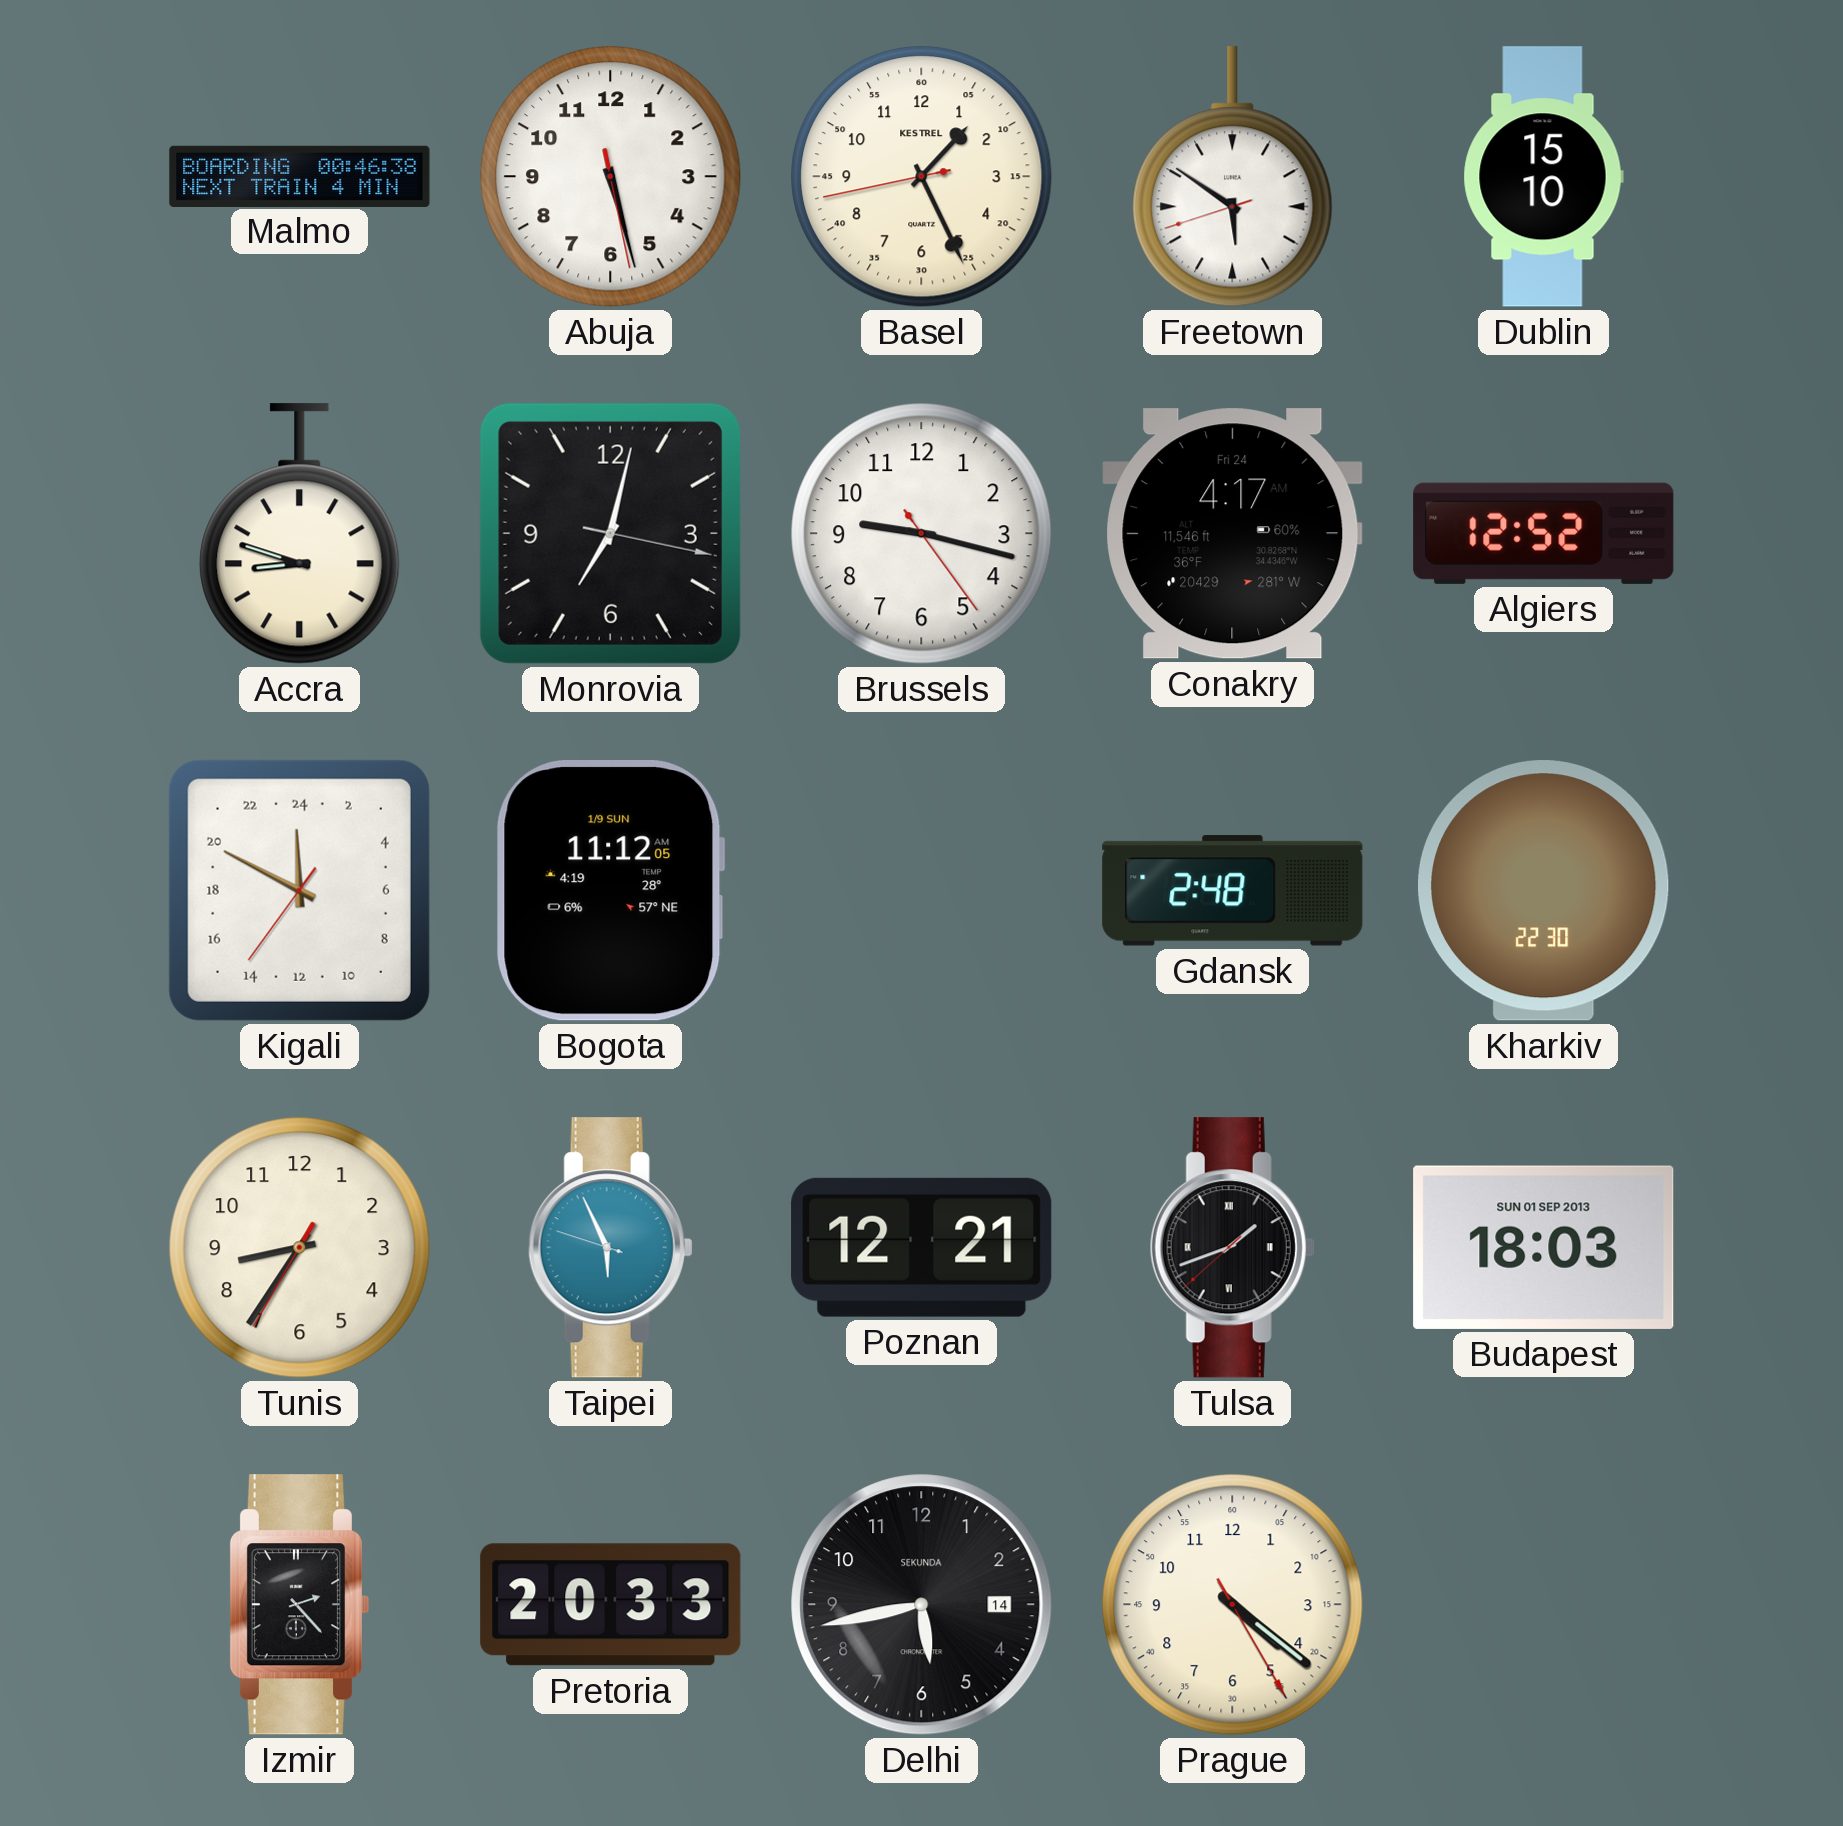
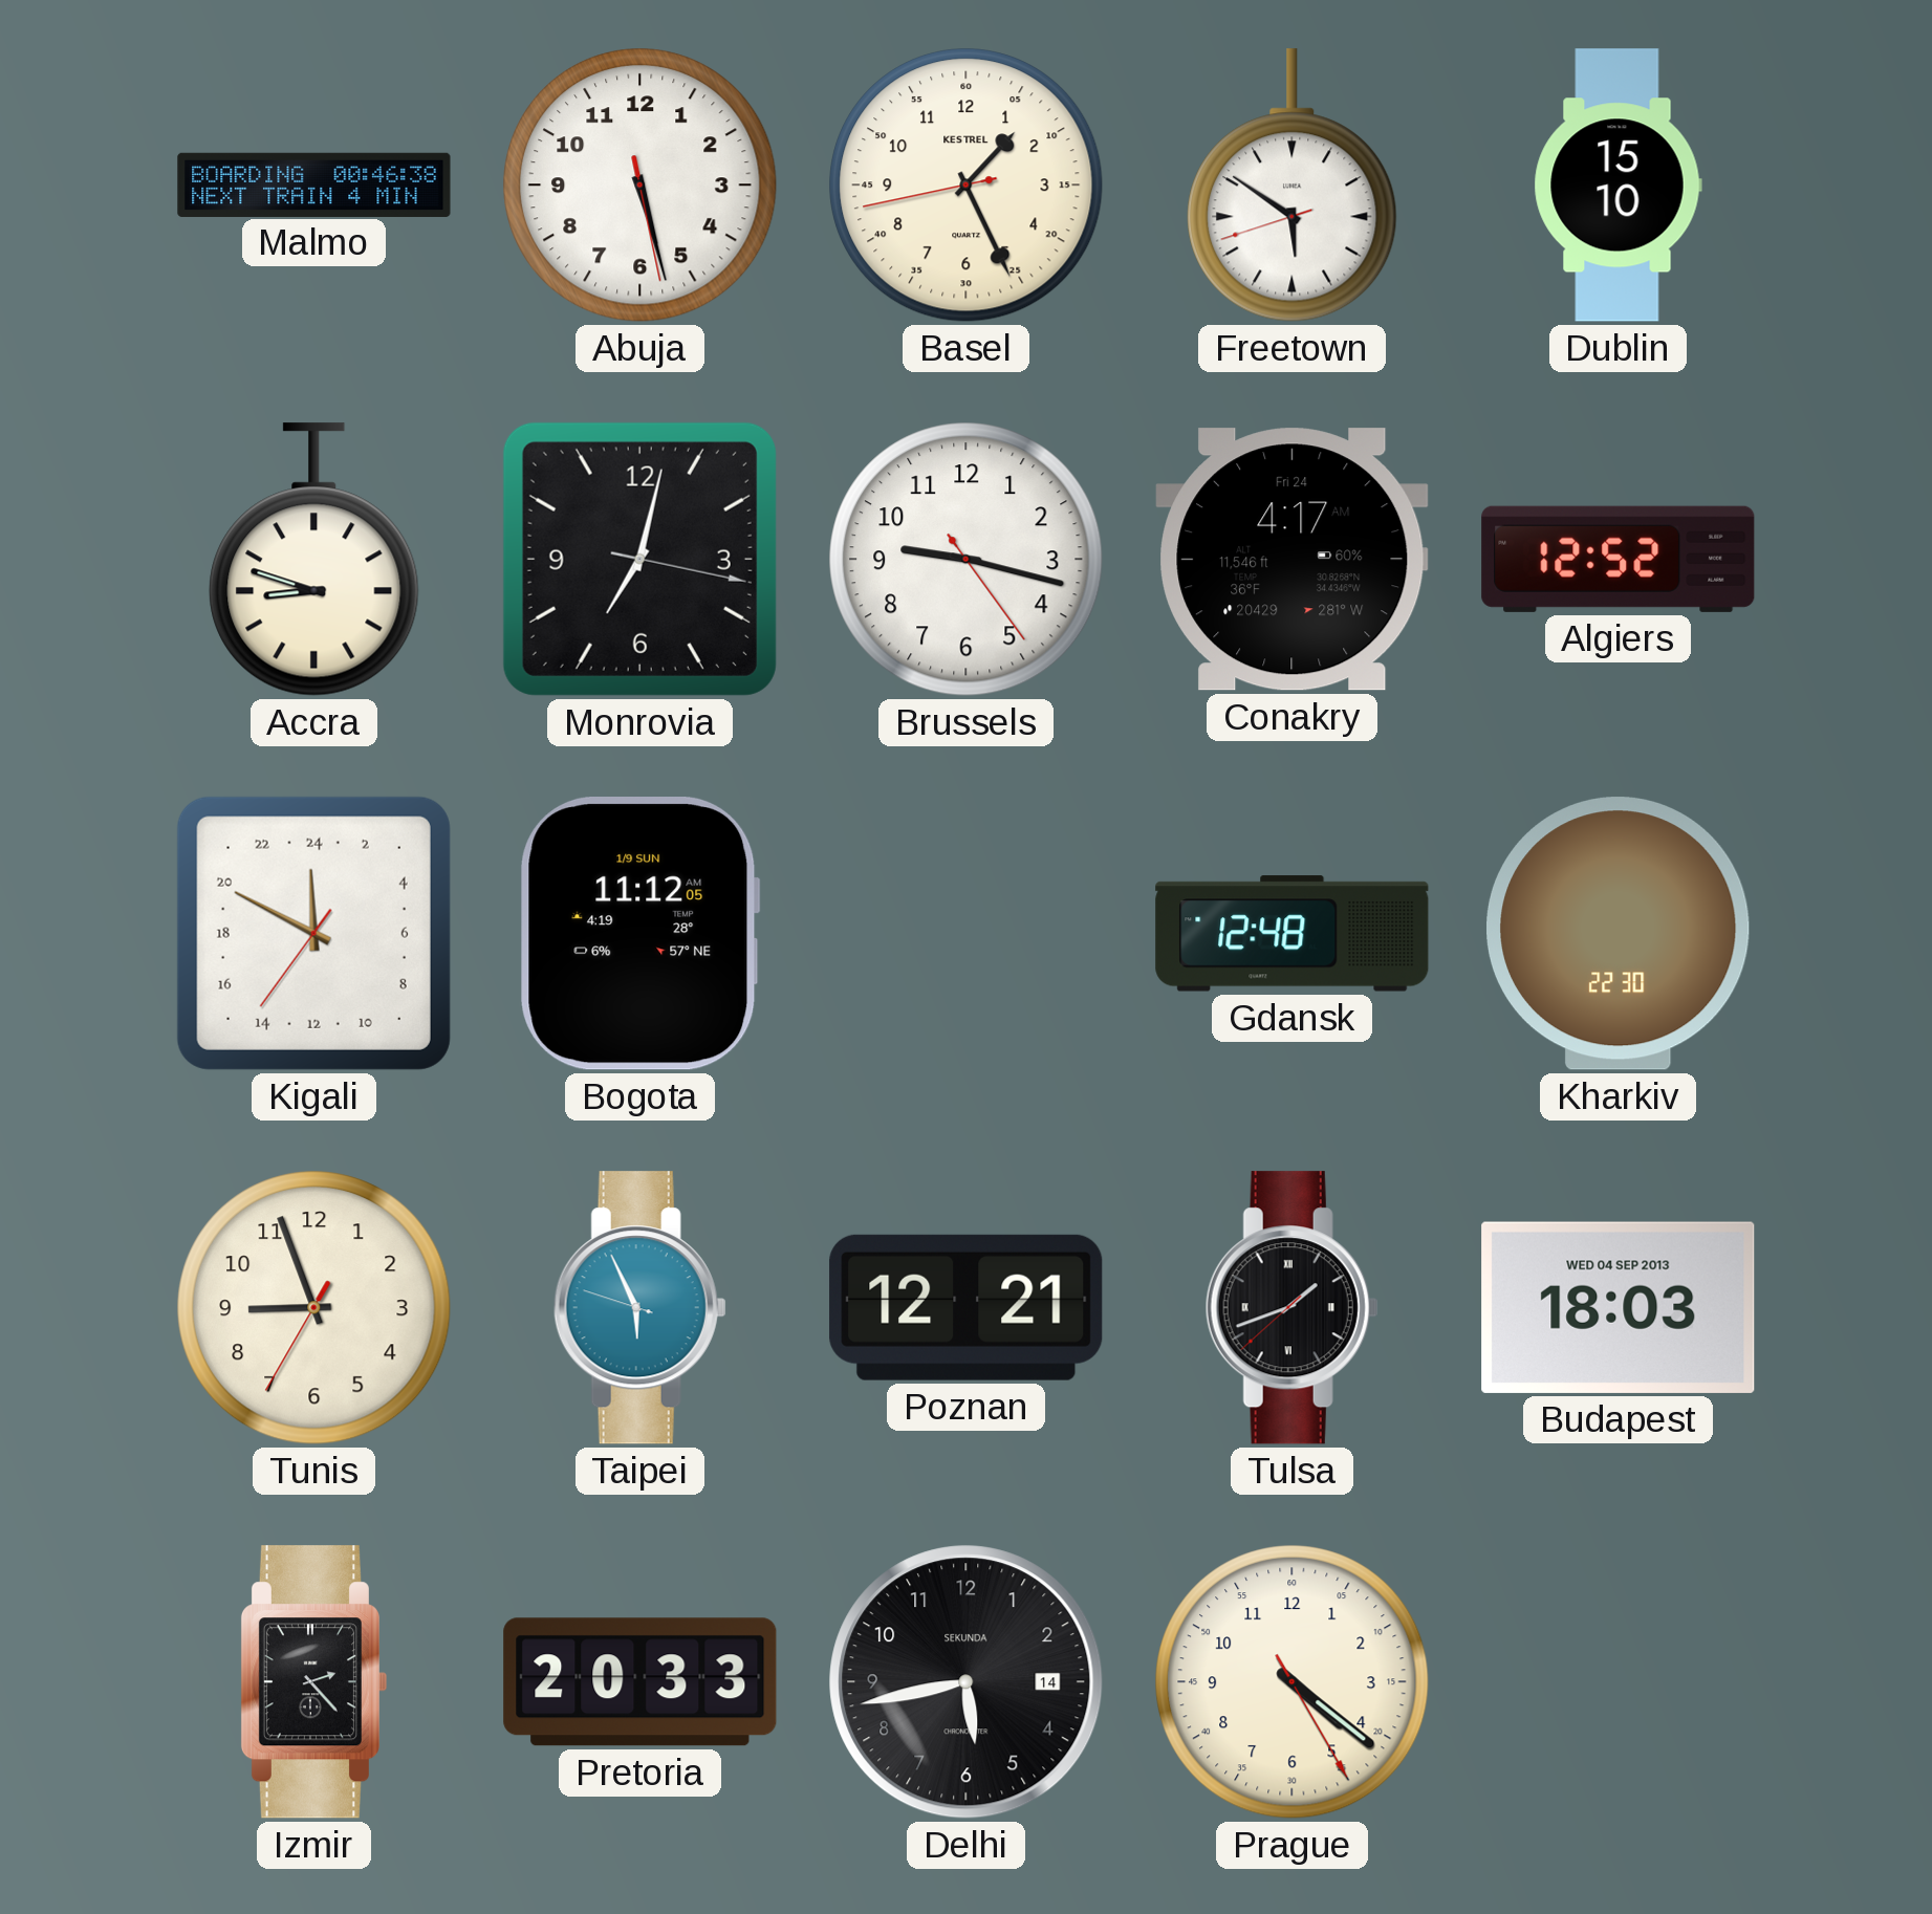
Gdansk: 2:48 -> 12:48
Tunis: 8:35 -> 8:56
Budapest date: SUN 01 SEP 2013 -> WED 04 SEP 2013
